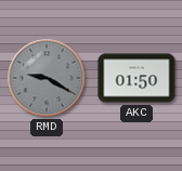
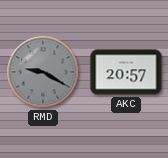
AKC: 01:50 -> 20:57
